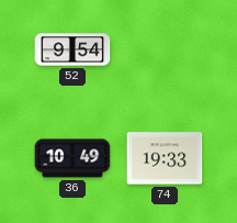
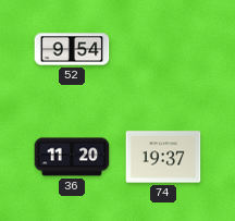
36: 10:49 -> 11:20
74: 19:33 -> 19:37
